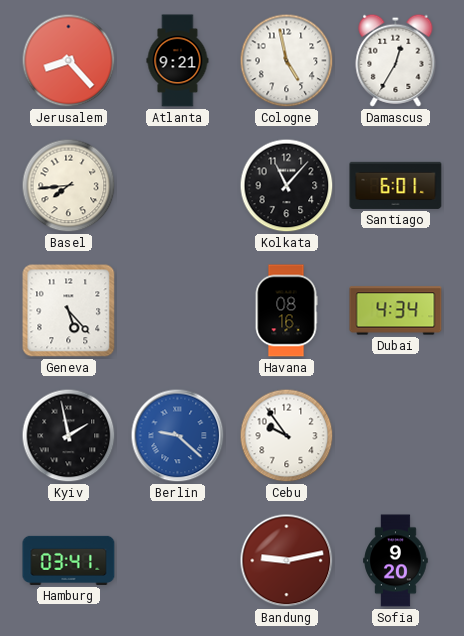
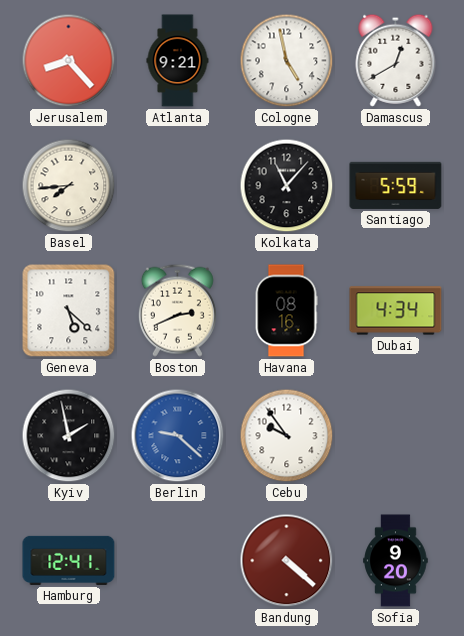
Damascus: 12:35 -> 12:40
Santiago: 6:01 -> 5:59
Geneva: 5:23 -> 5:22
Boston: none -> 2:41
Hamburg: 03:41 -> 12:41
Bandung: 9:13 -> 4:22
